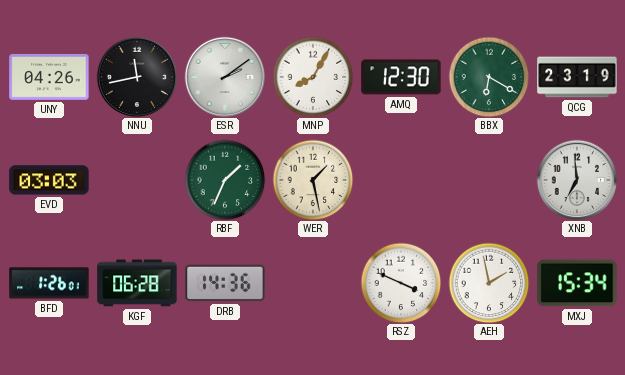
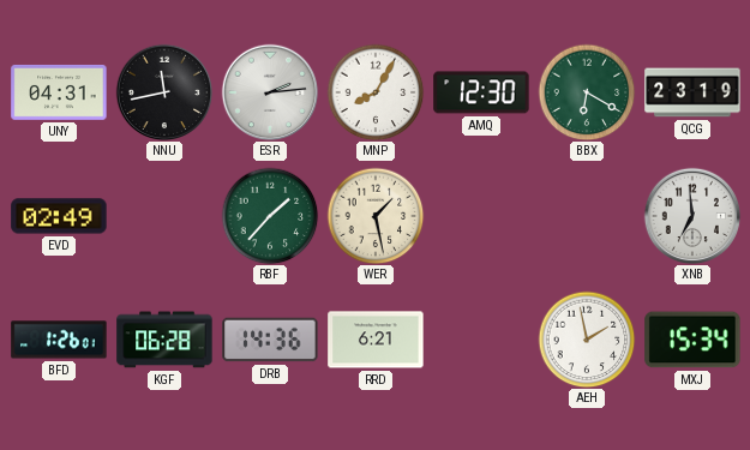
UNY: 04:26 -> 04:31
ESR: 2:09 -> 2:14
EVD: 03:03 -> 02:49
RBF: 1:34 -> 1:37
RRD: none -> 6:21
RSZ: 3:49 -> none
